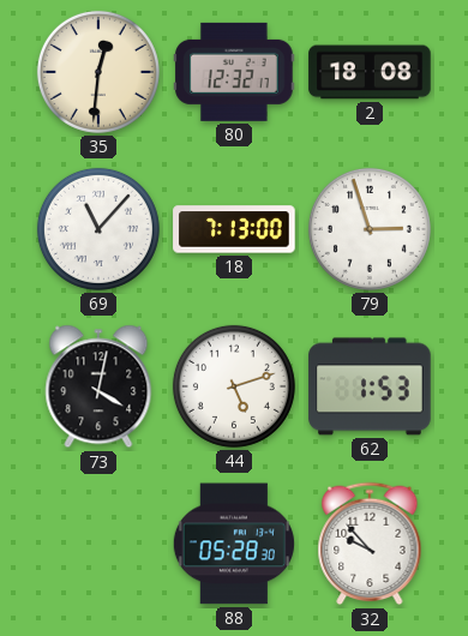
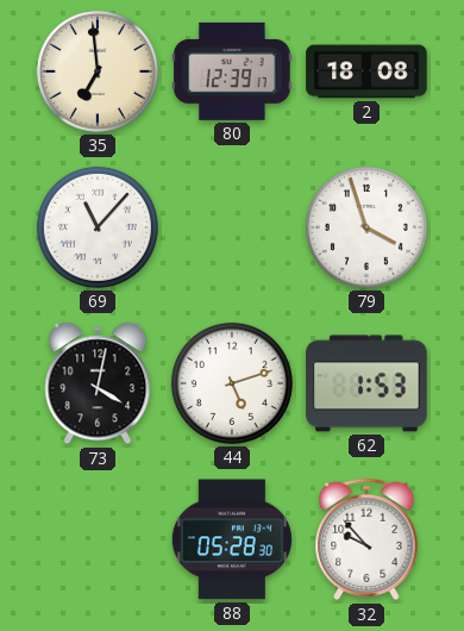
35: 12:31 -> 6:59
80: 12:32 -> 12:39
18: 7:13 -> none
79: 2:57 -> 3:57
